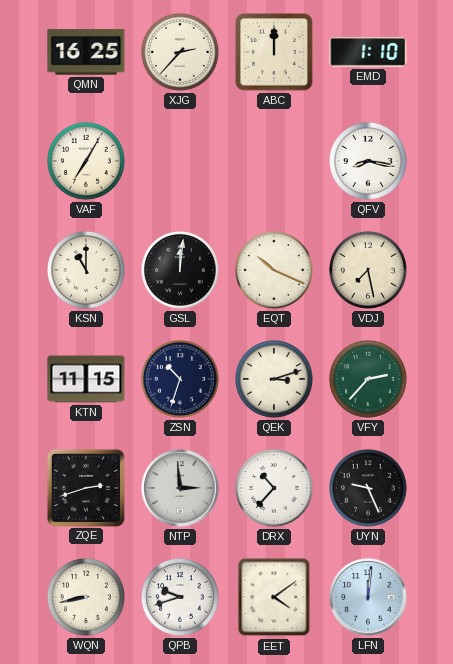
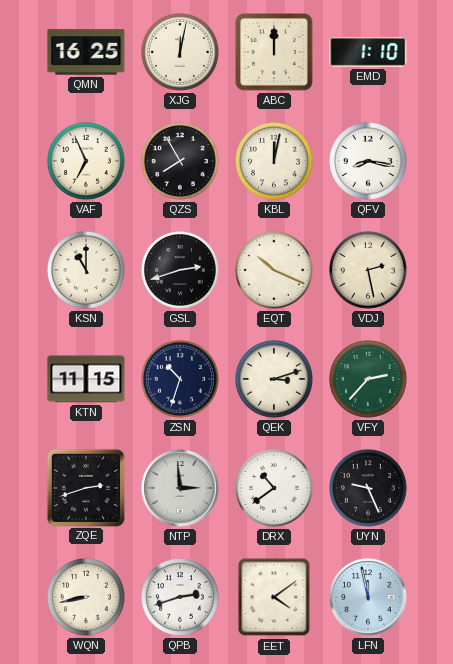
XJG: 2:37 -> 12:02
VAF: 7:05 -> 6:56
QZS: none -> 7:55
KBL: none -> 12:02
GSL: 12:01 -> 2:42
VDJ: 7:28 -> 2:28
DRX: 10:37 -> 10:39
QPB: 9:42 -> 2:42
LFN: 12:01 -> 11:58
